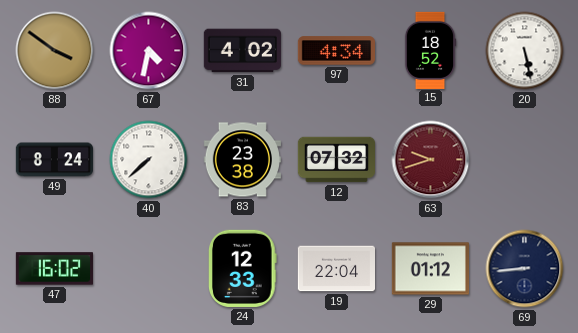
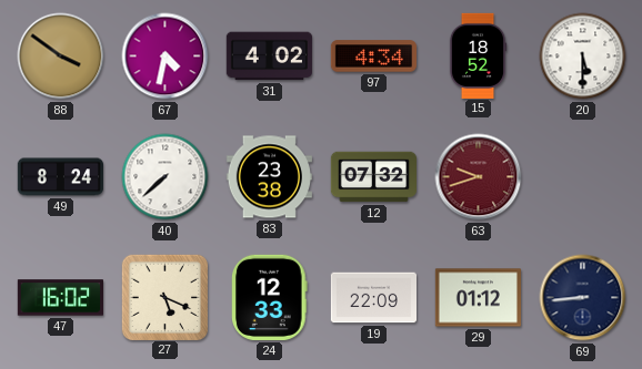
20: 5:28 -> 5:30
27: none -> 5:19
19: 22:04 -> 22:09
